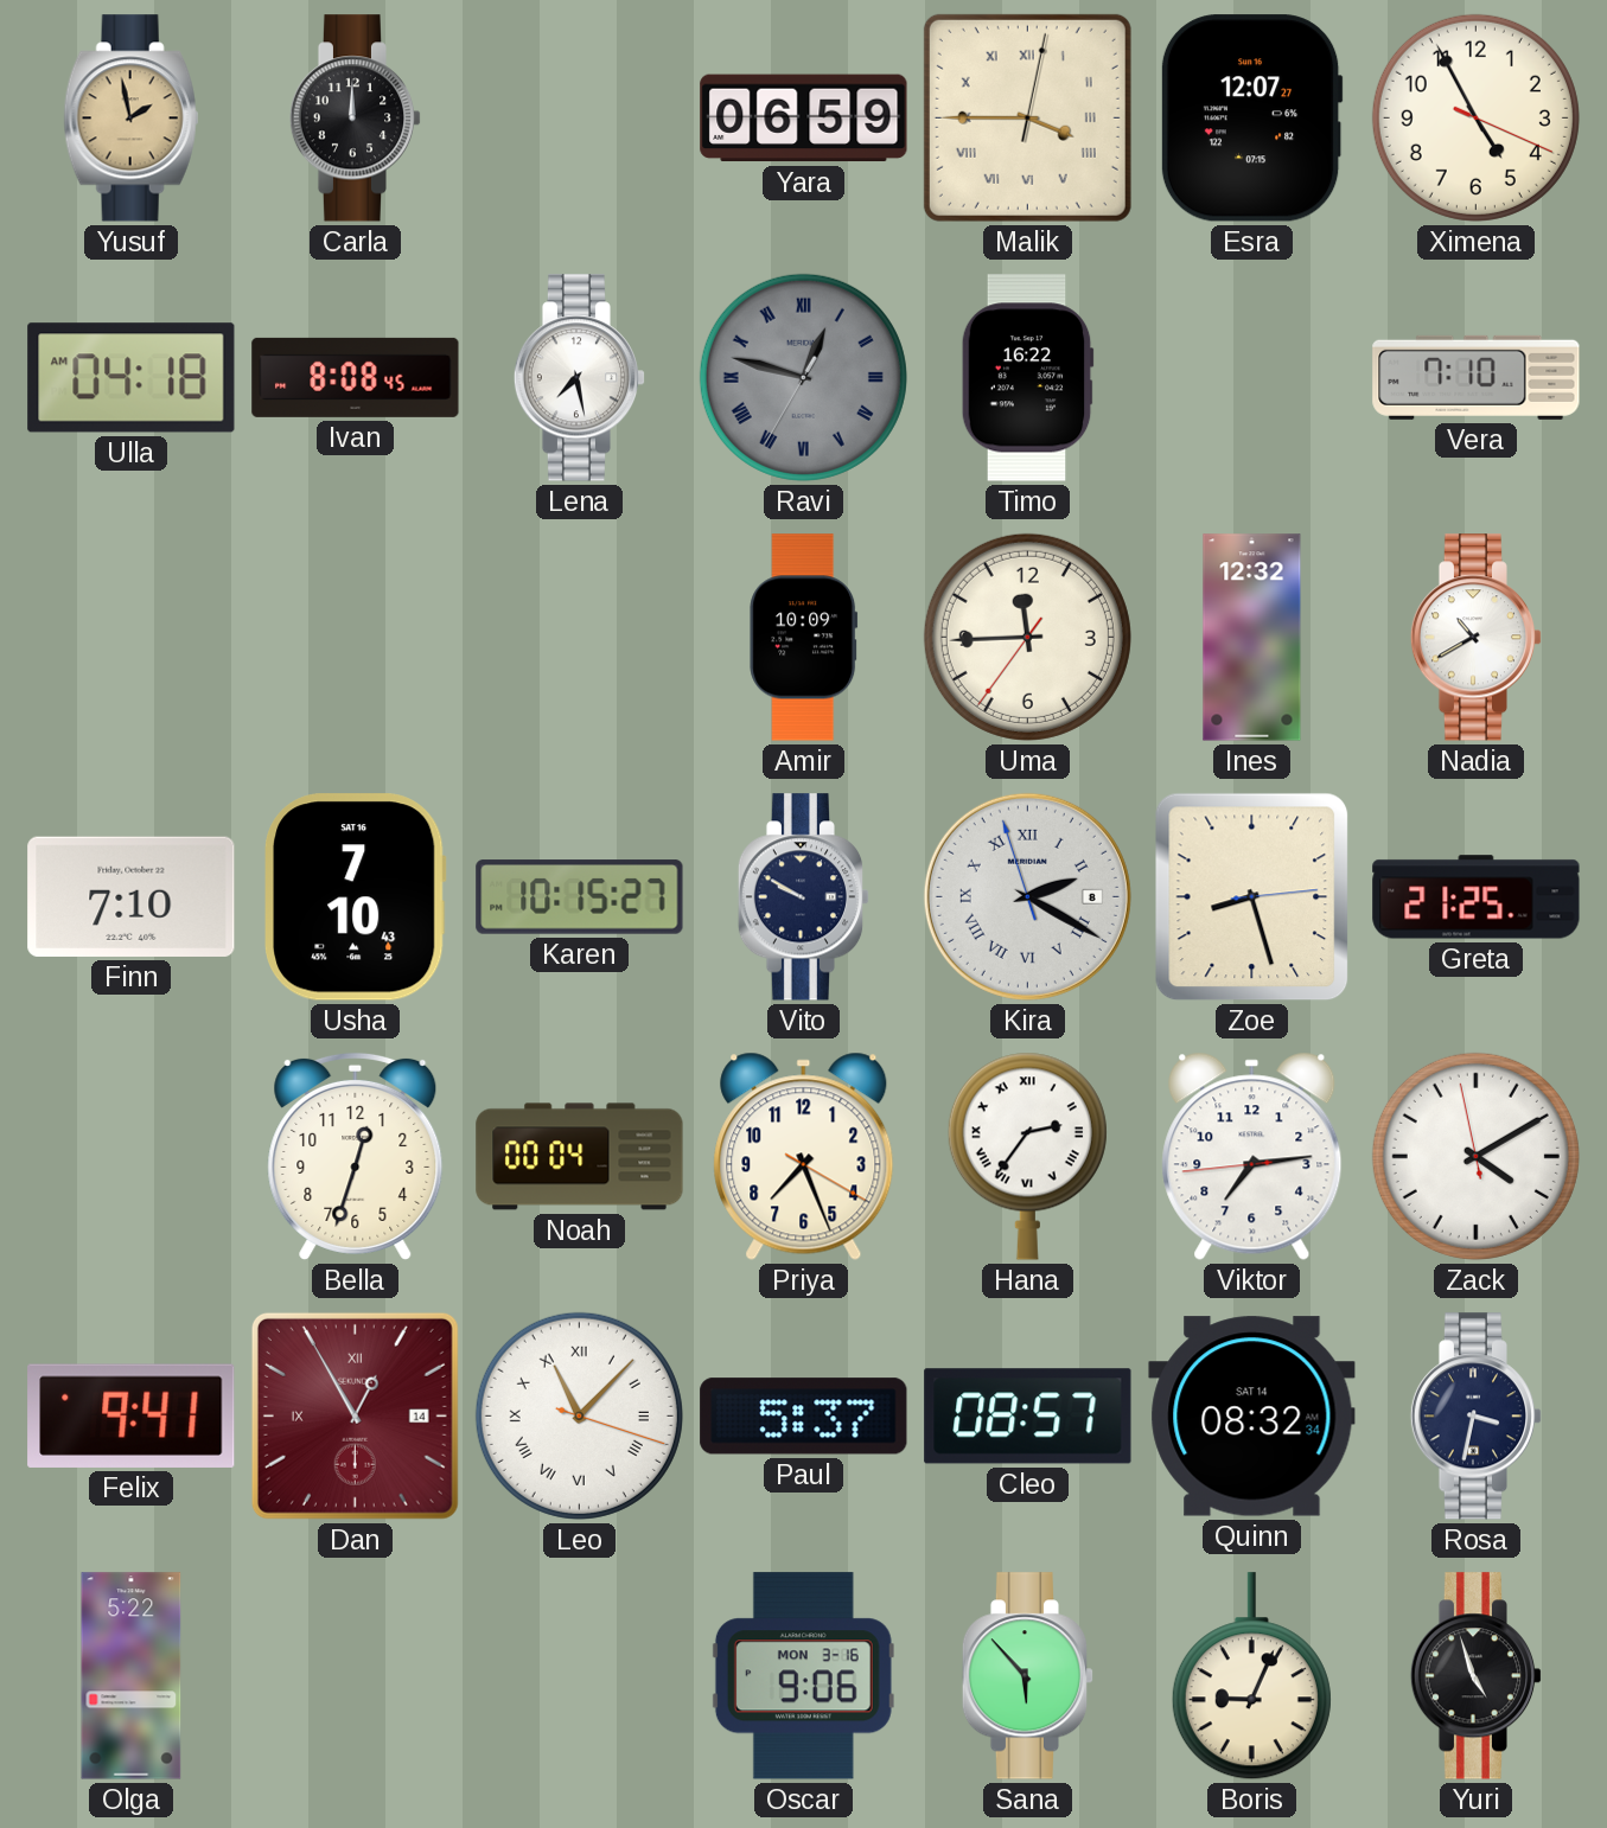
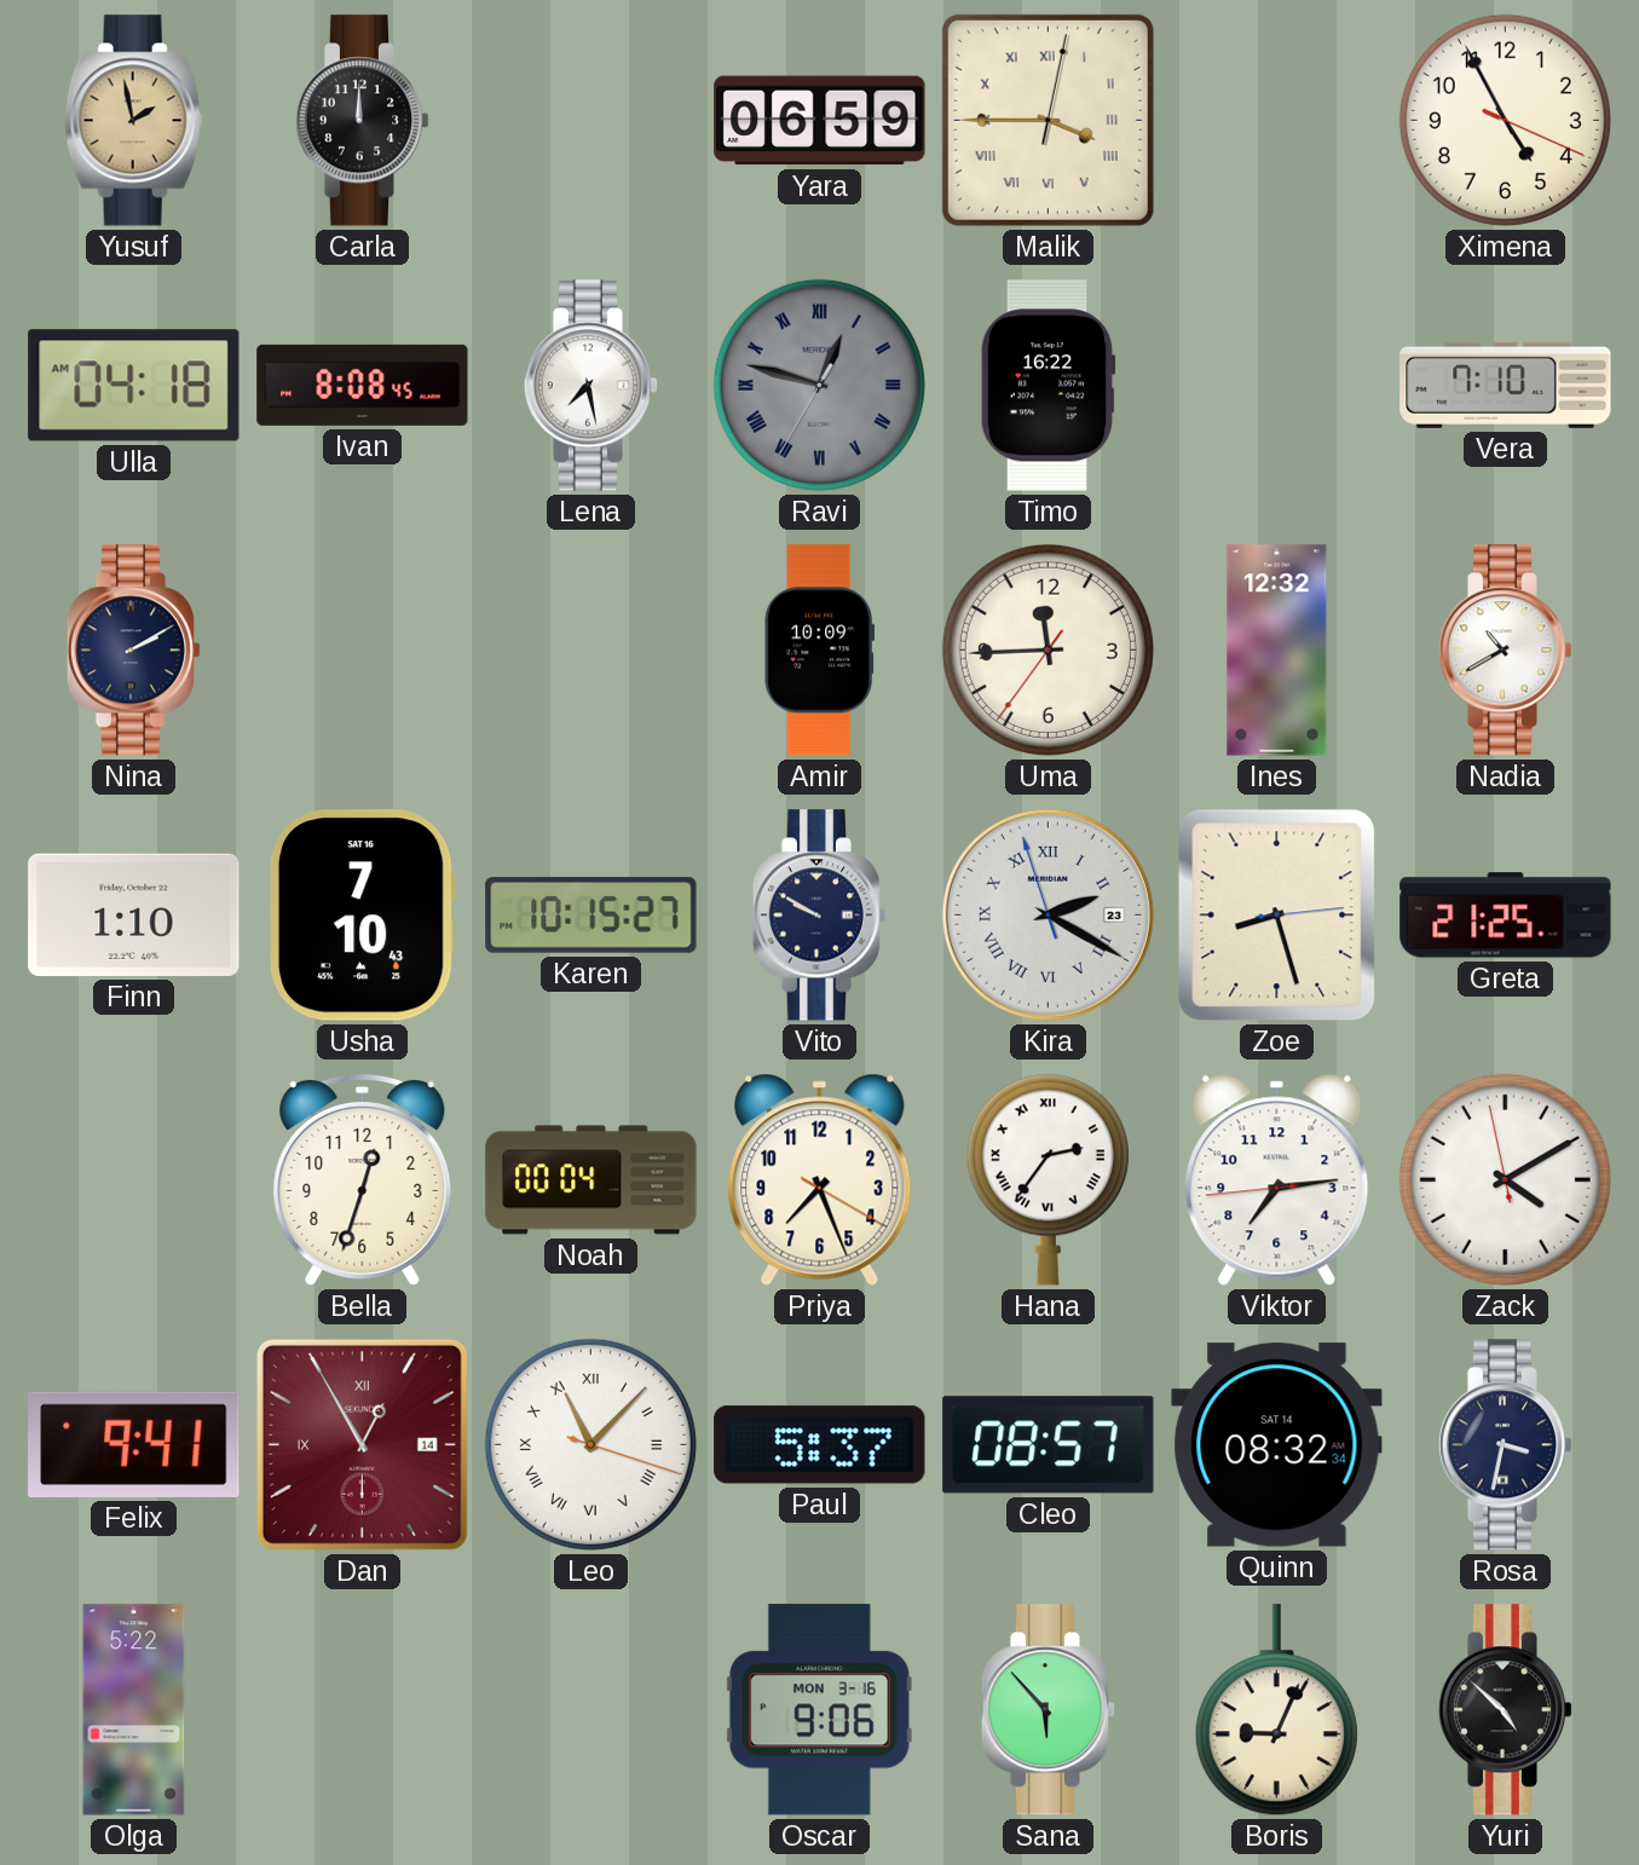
Esra: 12:07 -> none
Nina: none -> 2:10
Finn: 7:10 -> 1:10
Kira date: 8 -> 23
Yuri: 4:57 -> 4:52
